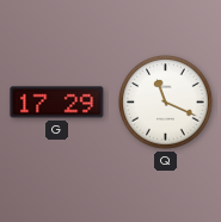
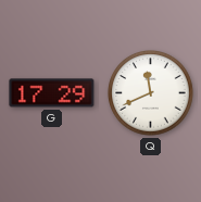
Q: 11:19 -> 11:41
